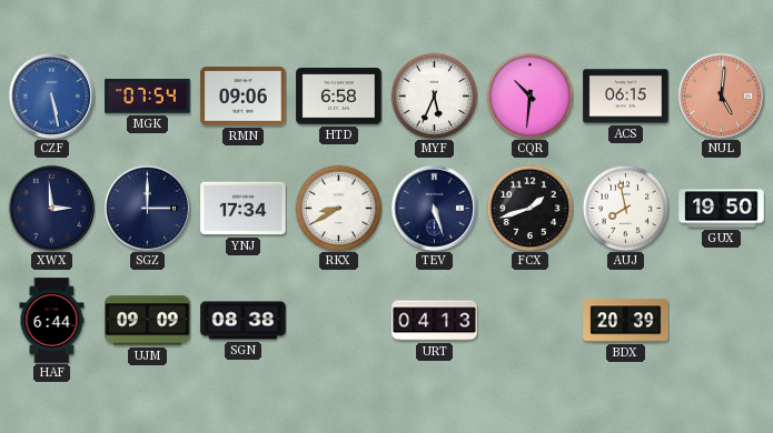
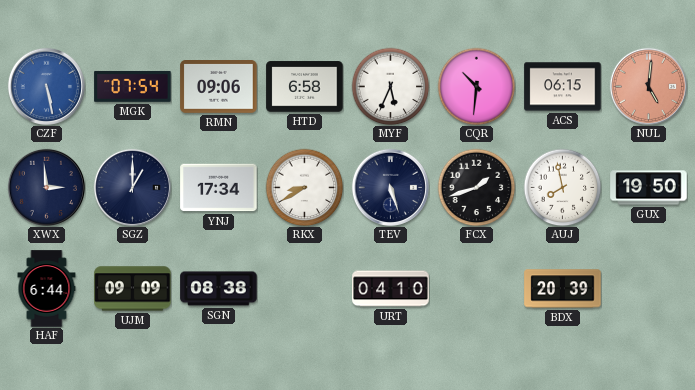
SGZ: 3:00 -> 1:00
URT: 04:13 -> 04:10
